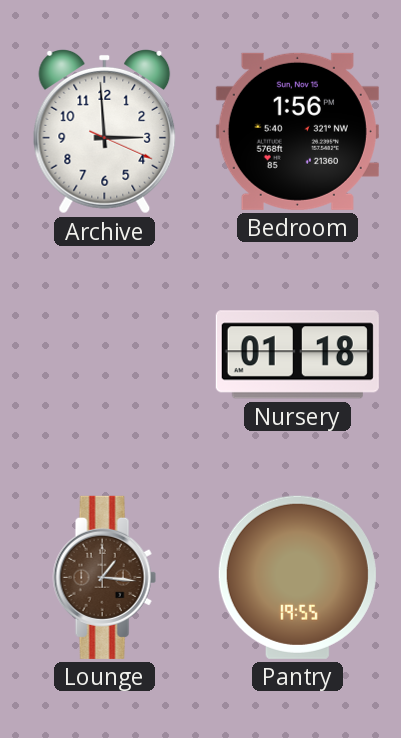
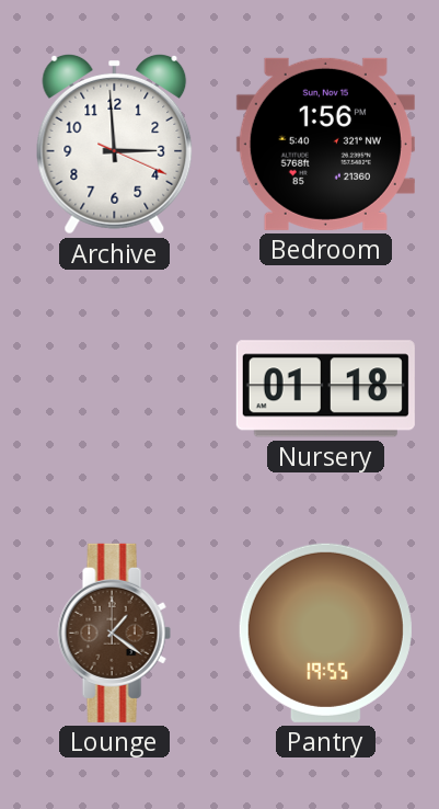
Lounge: 1:16 -> 1:21
